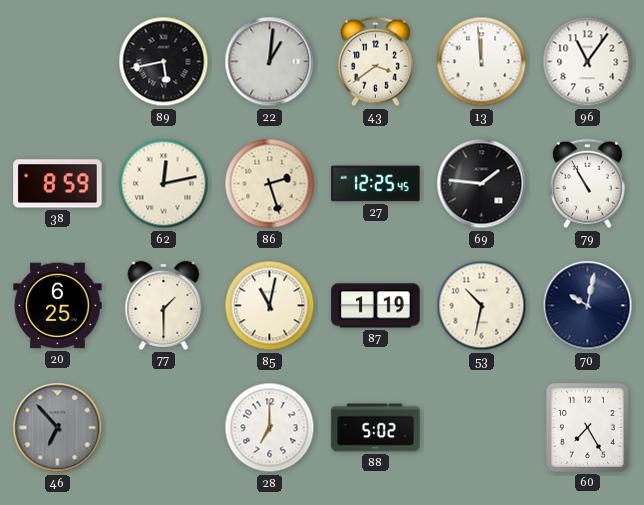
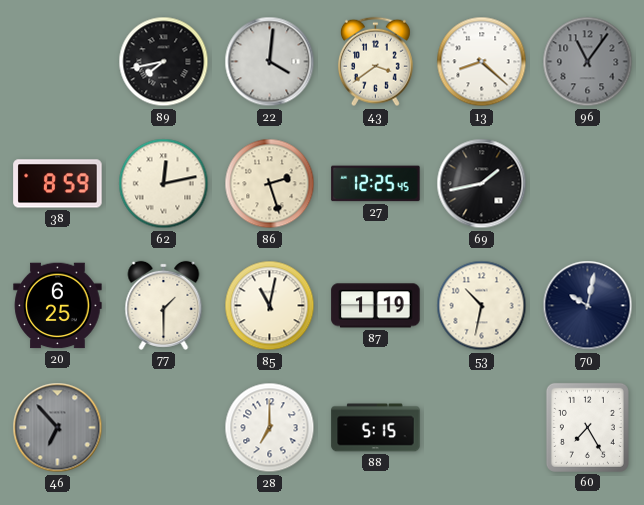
89: 5:43 -> 7:43
22: 1:01 -> 4:01
13: 11:59 -> 8:22
96 dial: white -> grey
69: 1:46 -> 1:43
79: 10:55 -> none
88: 5:02 -> 5:15
